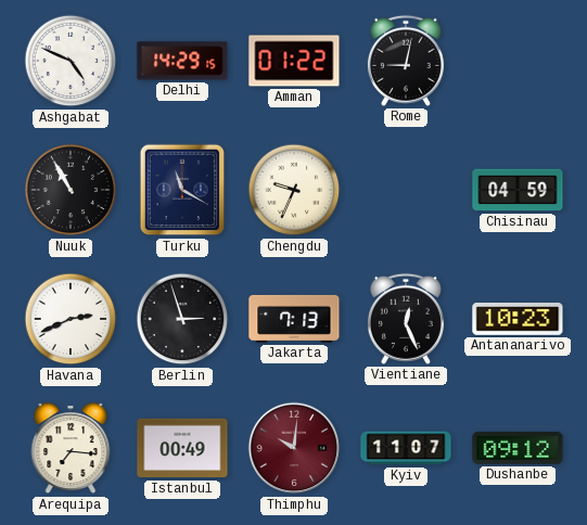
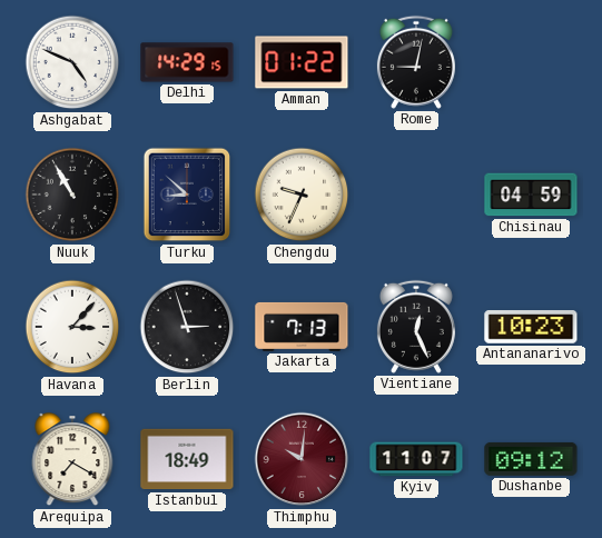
Turku: 11:20 -> 8:52
Havana: 2:41 -> 3:07
Arequipa: 7:16 -> 7:20
Istanbul: 00:49 -> 18:49
